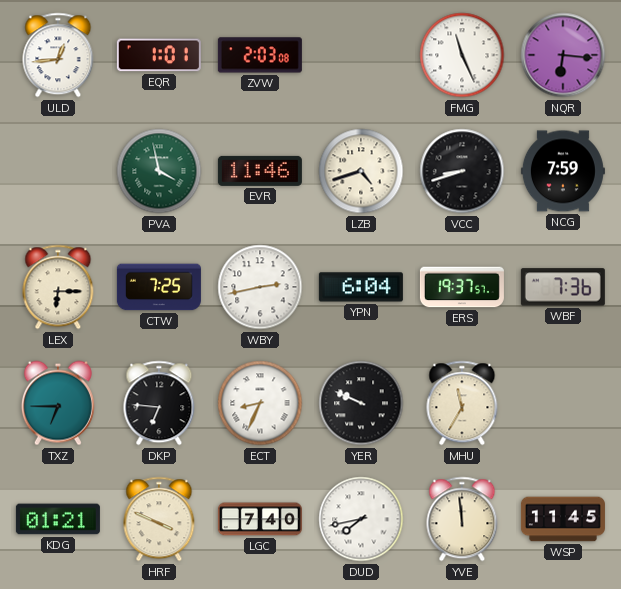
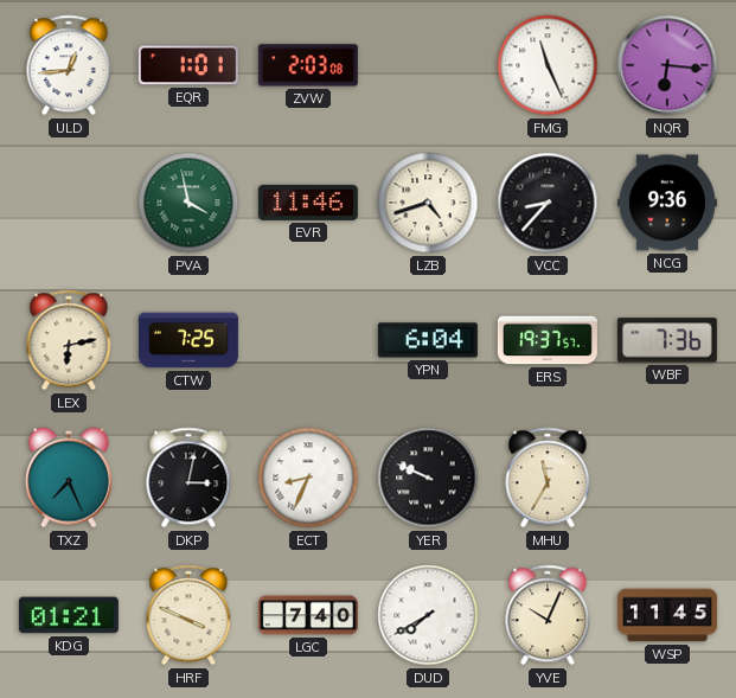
VCC: 8:42 -> 8:37
NCG: 7:59 -> 9:36
LEX: 6:15 -> 6:13
WBY: 2:43 -> none
TXZ: 6:45 -> 7:26
DKP: 6:46 -> 3:02
DUD: 7:43 -> 7:40
YVE: 11:59 -> 10:04
